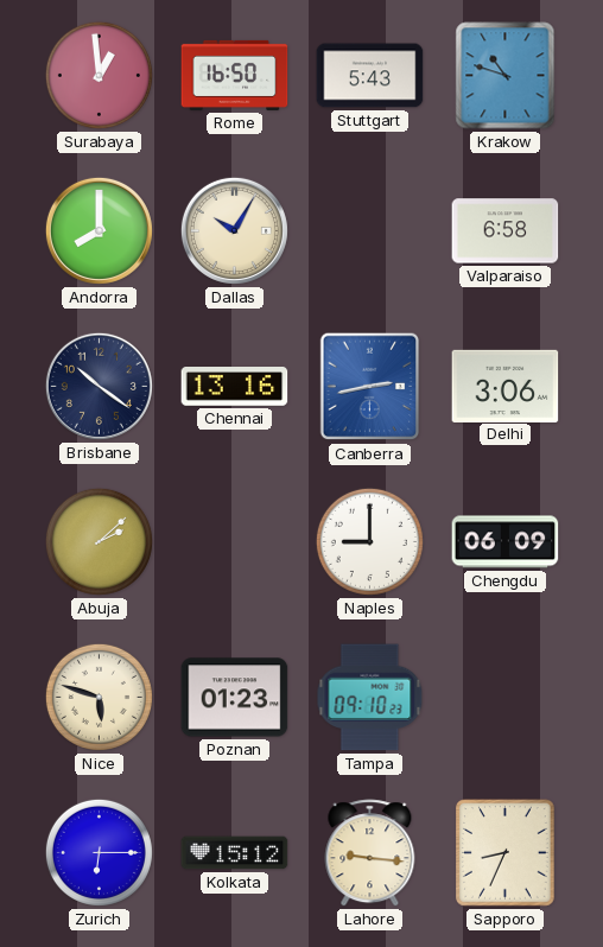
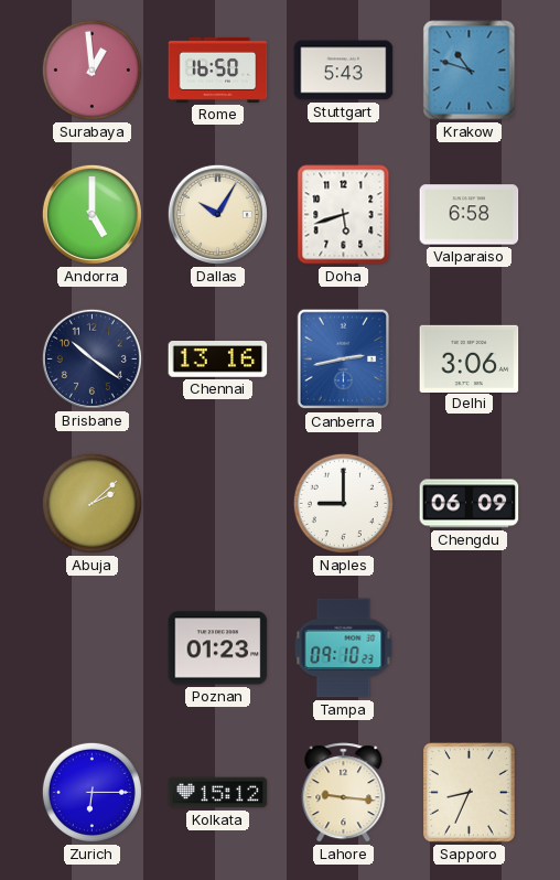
Andorra: 8:00 -> 5:00
Doha: none -> 5:42
Nice: 5:48 -> none
